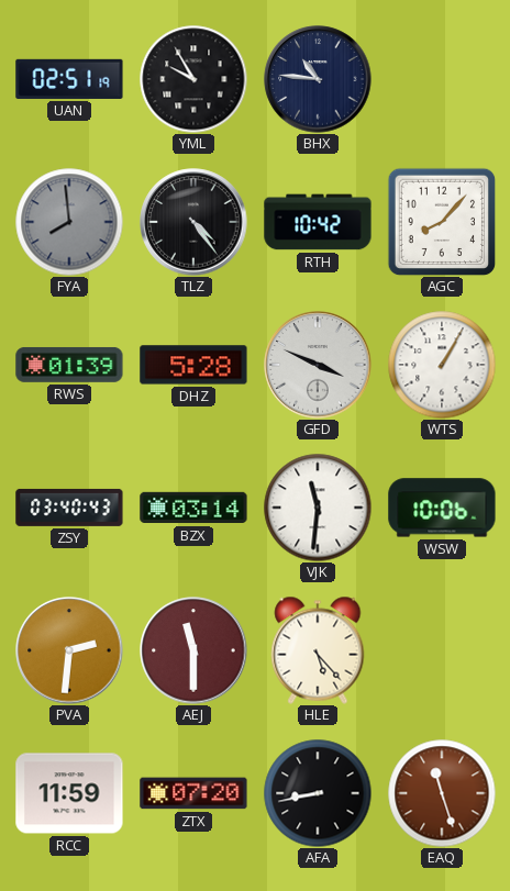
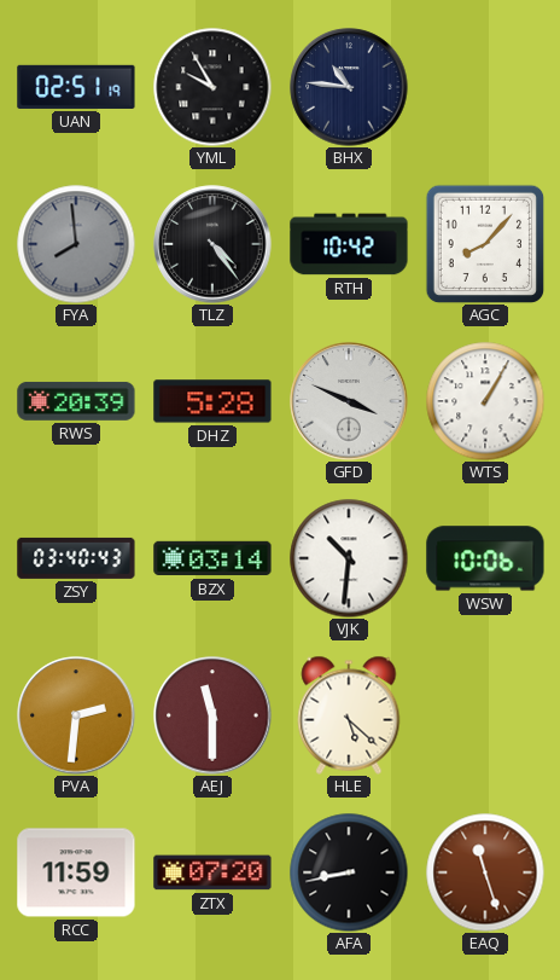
RWS: 01:39 -> 20:39
VJK: 11:31 -> 10:31
HLE: 5:23 -> 5:22
